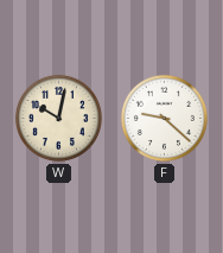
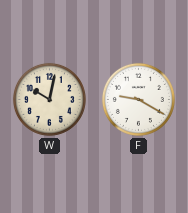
F: 9:22 -> 9:20
